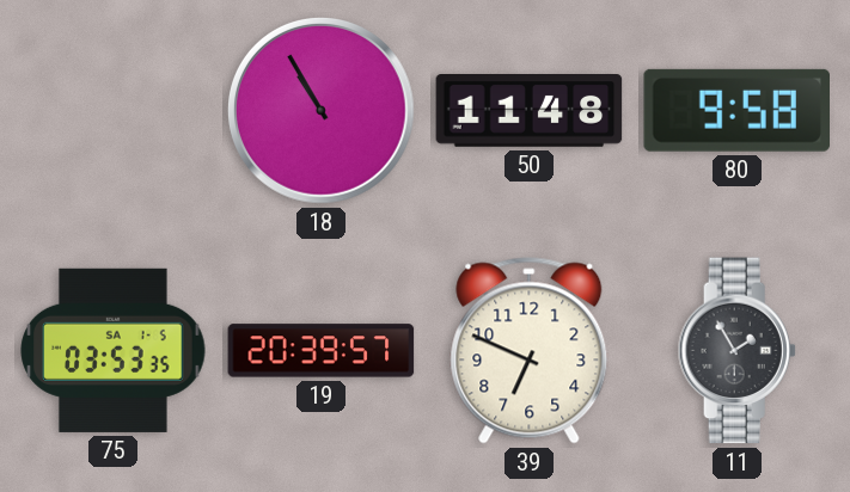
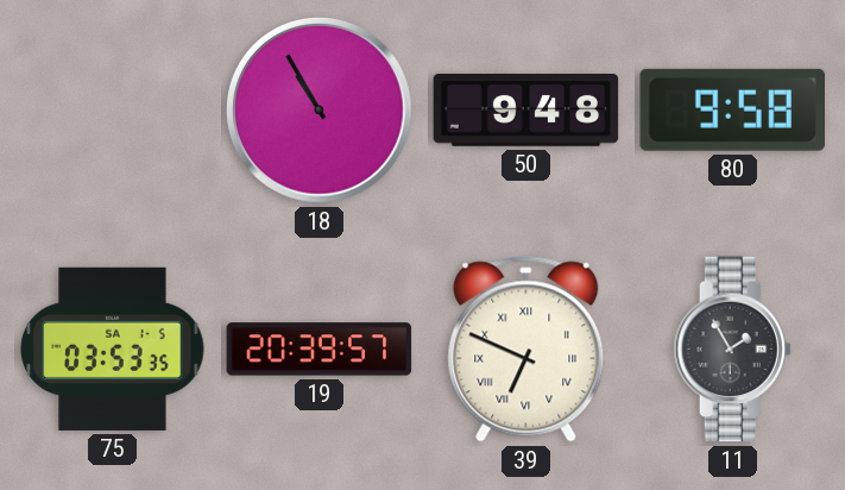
50: 11:48 -> 9:48
39 numerals: Arabic -> Roman
